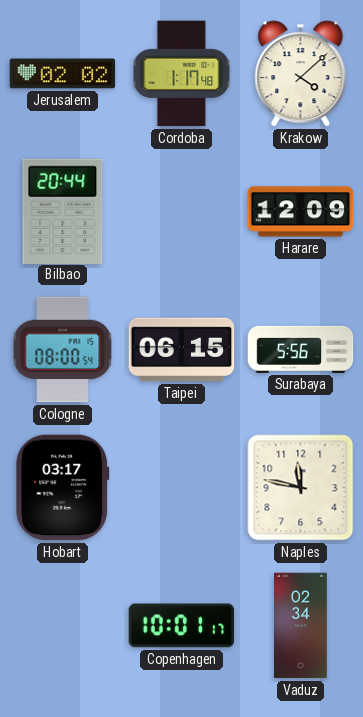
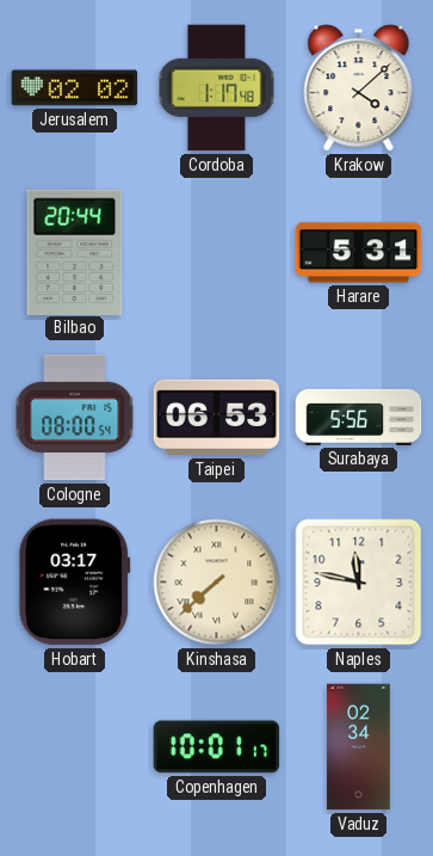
Harare: 12:09 -> 5:31
Taipei: 06:15 -> 06:53
Kinshasa: none -> 7:38
